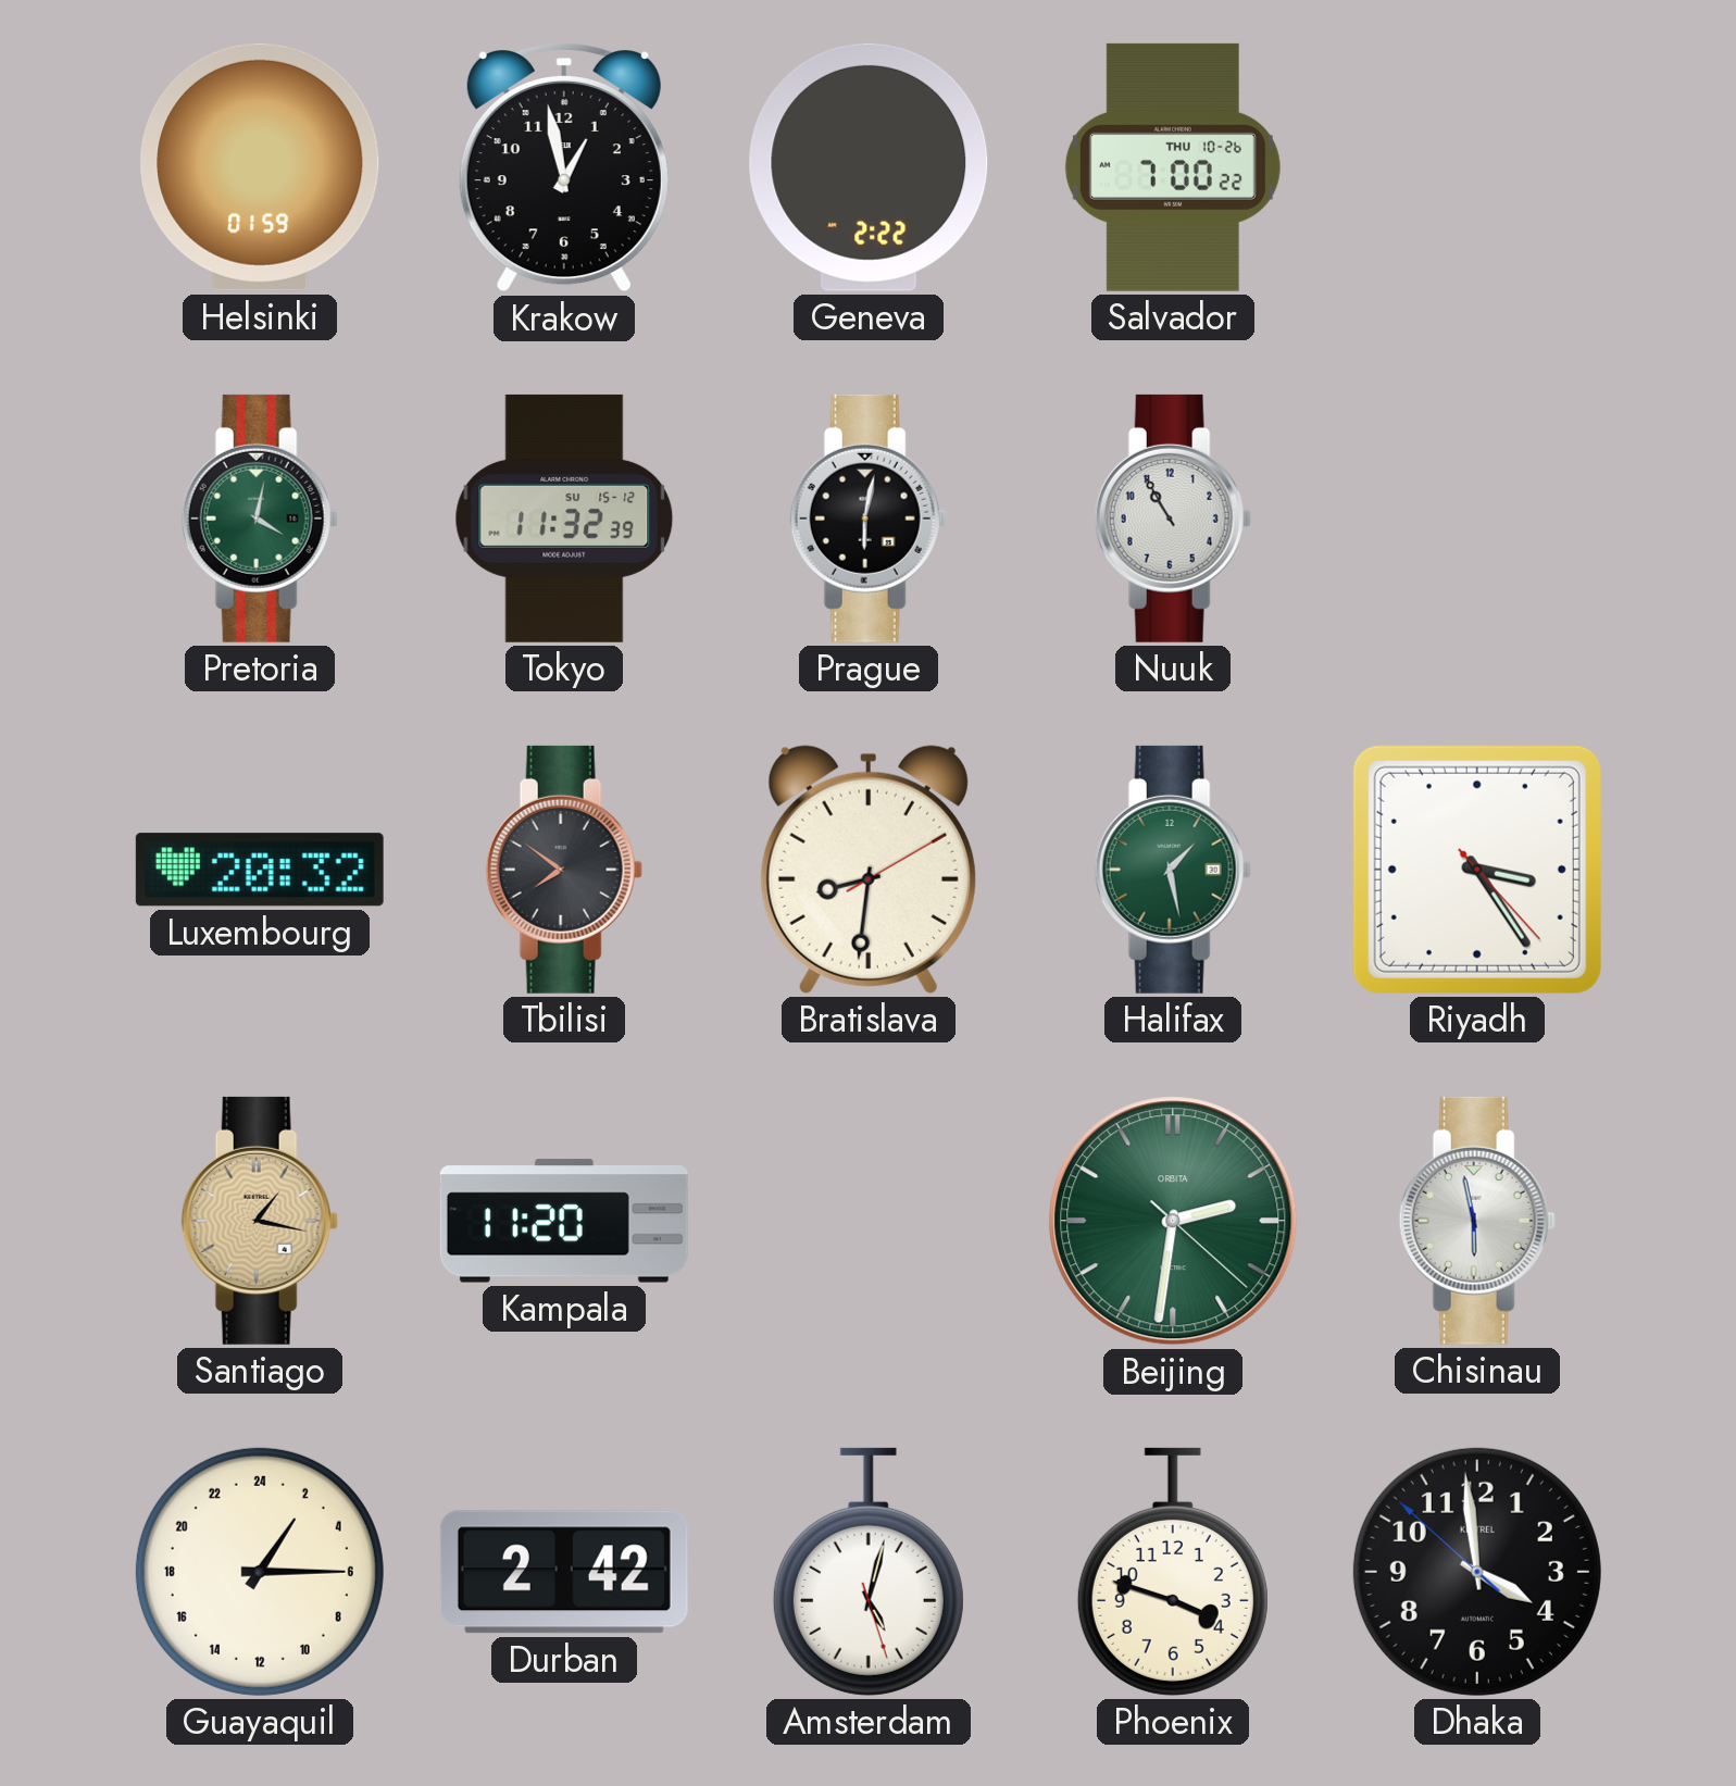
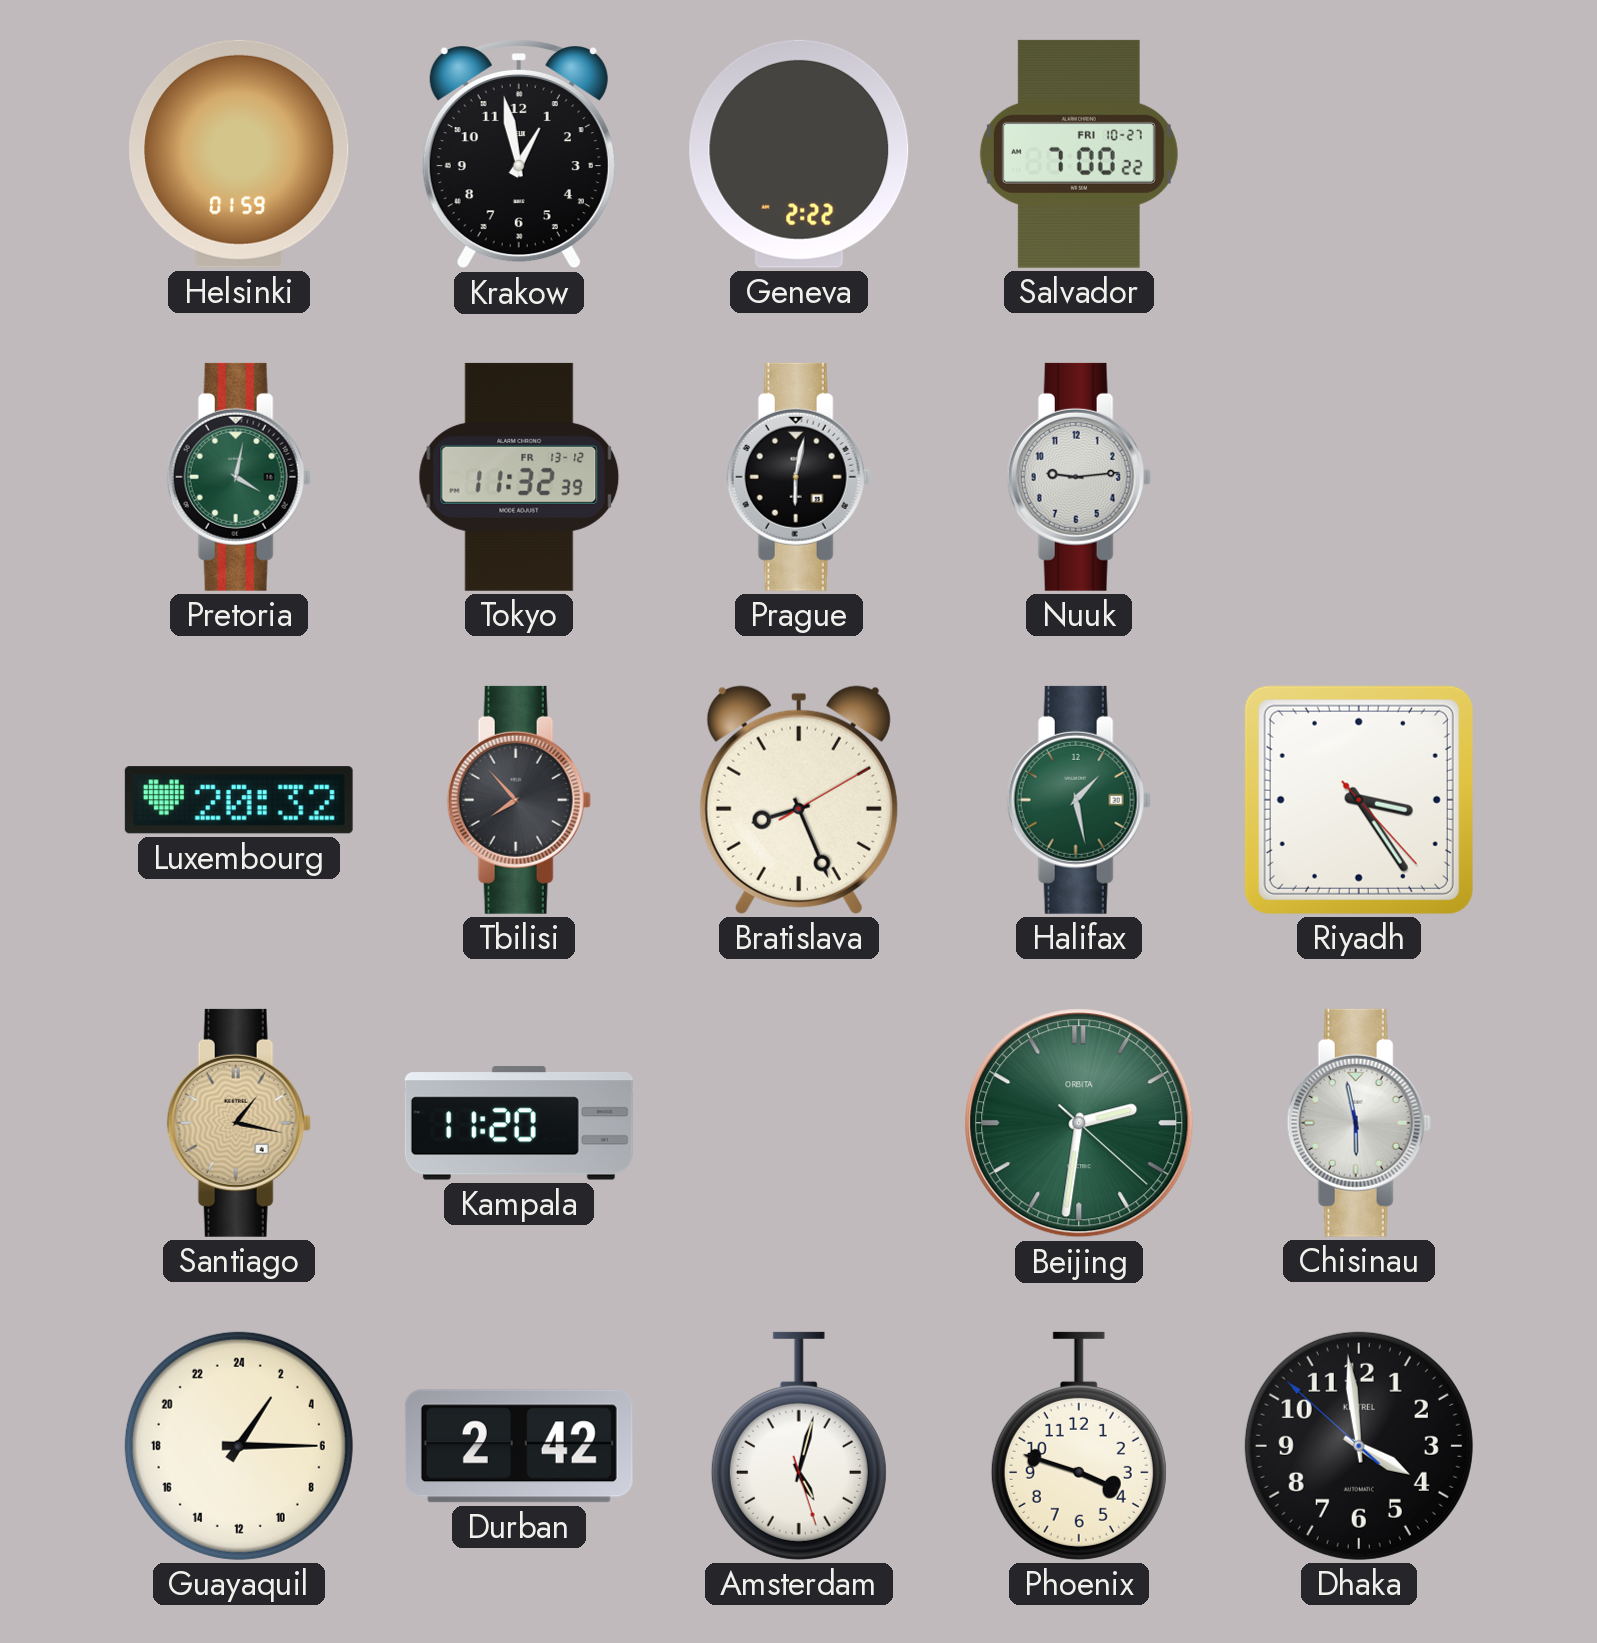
Salvador date: THU 10-26 -> FRI 10-27
Tokyo date: SU 15-12 -> FR 13-12
Nuuk: 10:55 -> 9:14
Tbilisi: 7:51 -> 7:53
Bratislava: 8:31 -> 8:26
